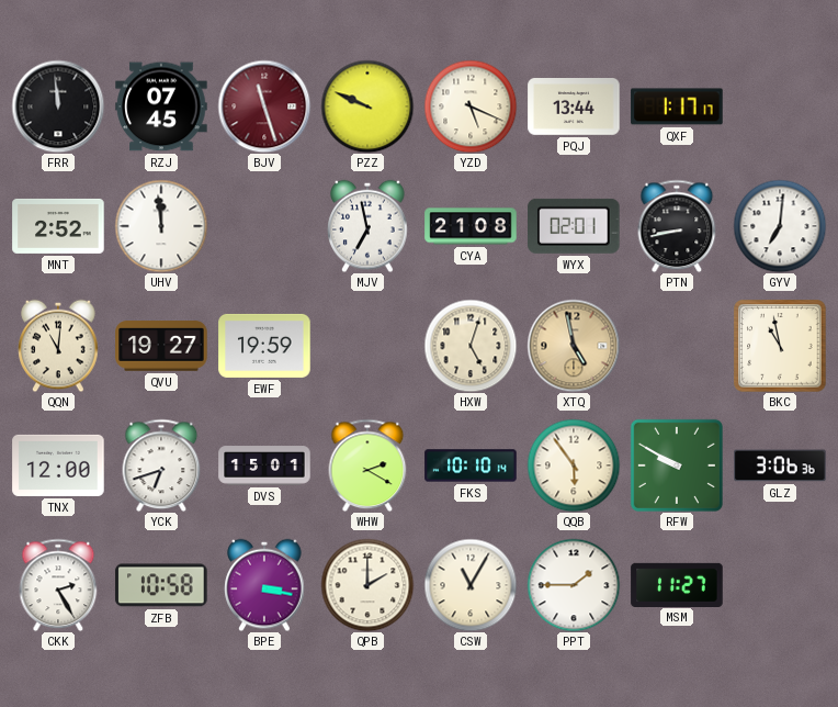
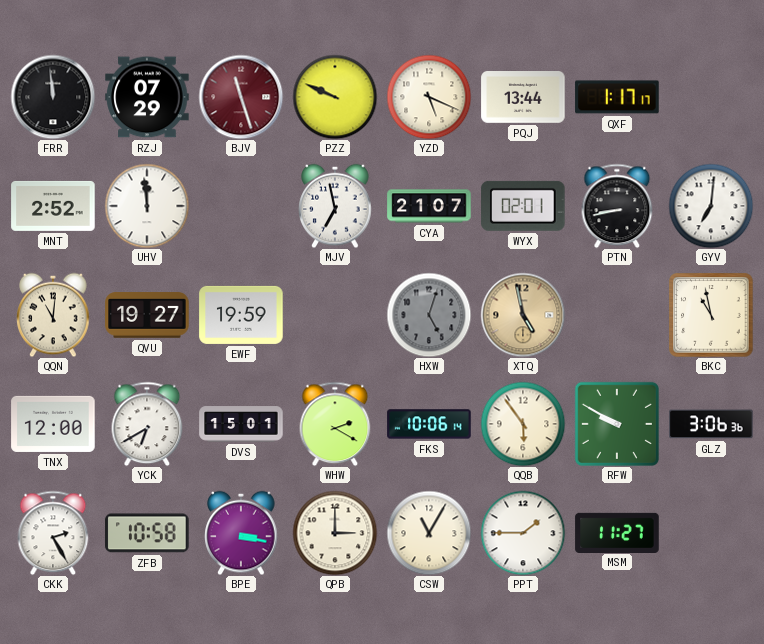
RZJ: 07:45 -> 07:29
CYA: 21:08 -> 21:07
HXW dial: cream -> grey
YCK: 6:42 -> 6:40
FKS: 10:10 -> 10:06
QPB: 2:00 -> 3:00
